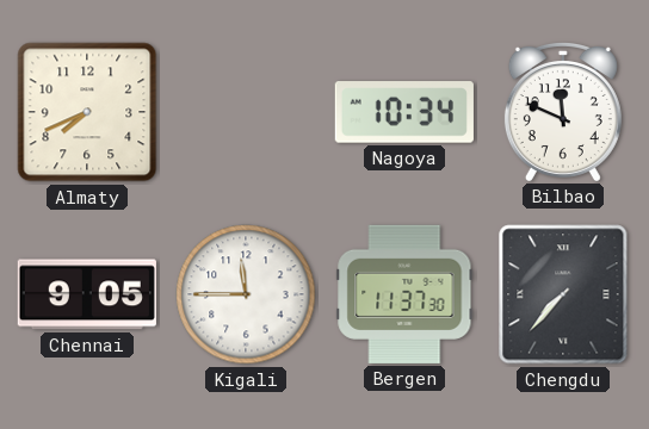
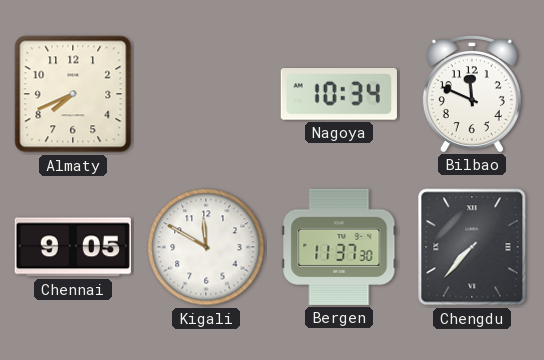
Kigali: 11:45 -> 11:50
